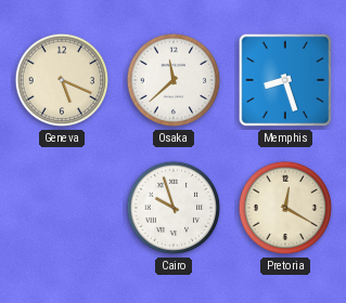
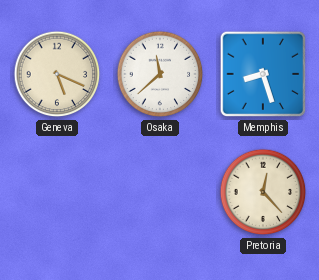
Cairo: 9:57 -> none
Pretoria: 12:20 -> 12:23
